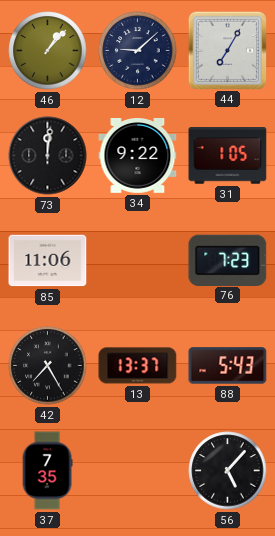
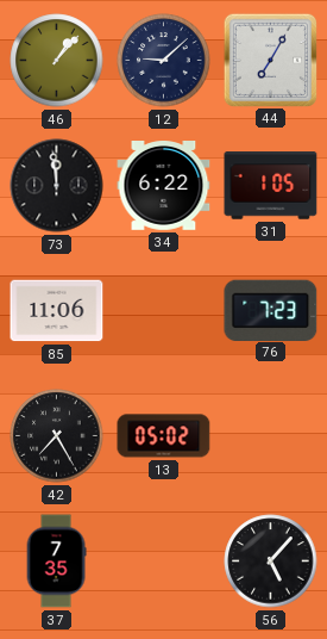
73: 12:01 -> 11:59
34: 9:22 -> 6:22
13: 13:37 -> 05:02
88: 5:43 -> none
